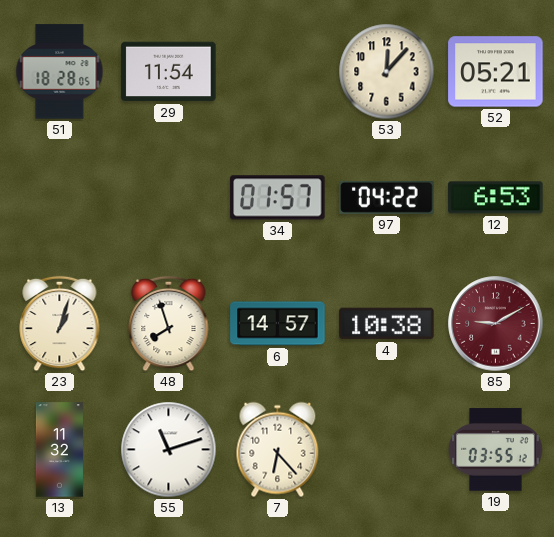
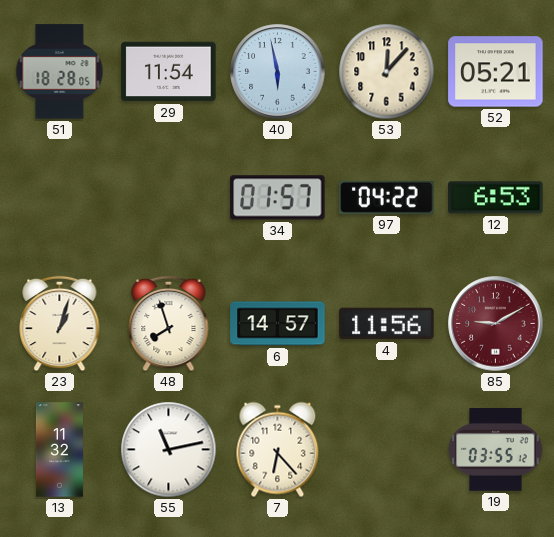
40: none -> 5:58
4: 10:38 -> 11:56
55: 11:12 -> 11:13
